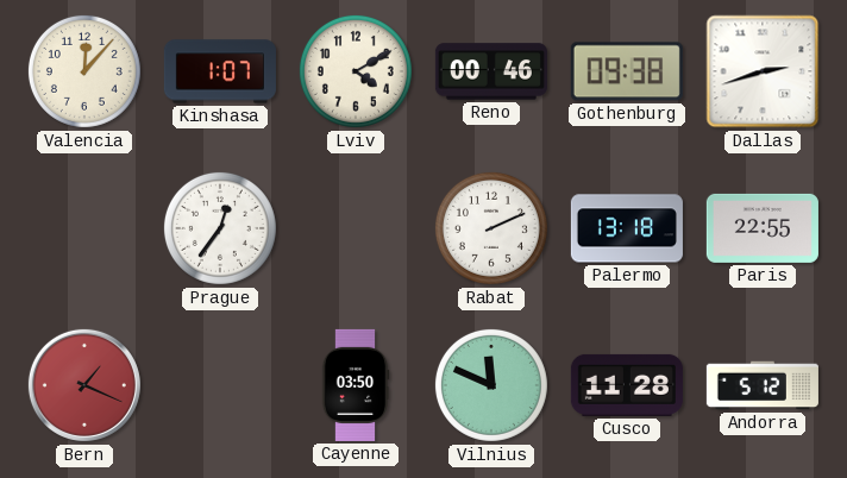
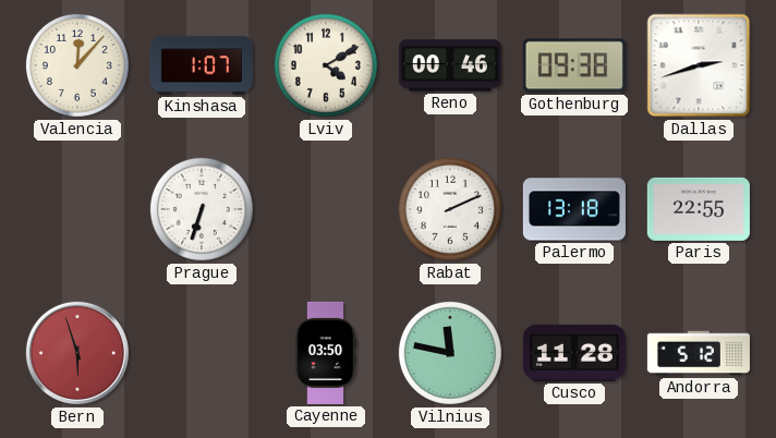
Prague: 12:36 -> 6:33
Bern: 1:19 -> 5:57
Vilnius: 11:49 -> 11:47
